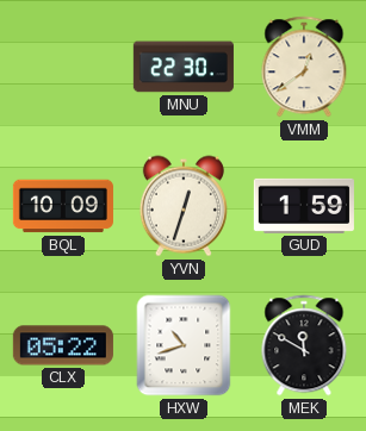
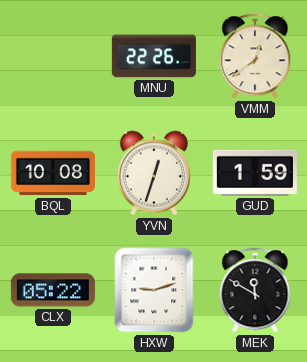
MNU: 22:30 -> 22:26
BQL: 10:09 -> 10:08
HXW: 10:42 -> 9:12
